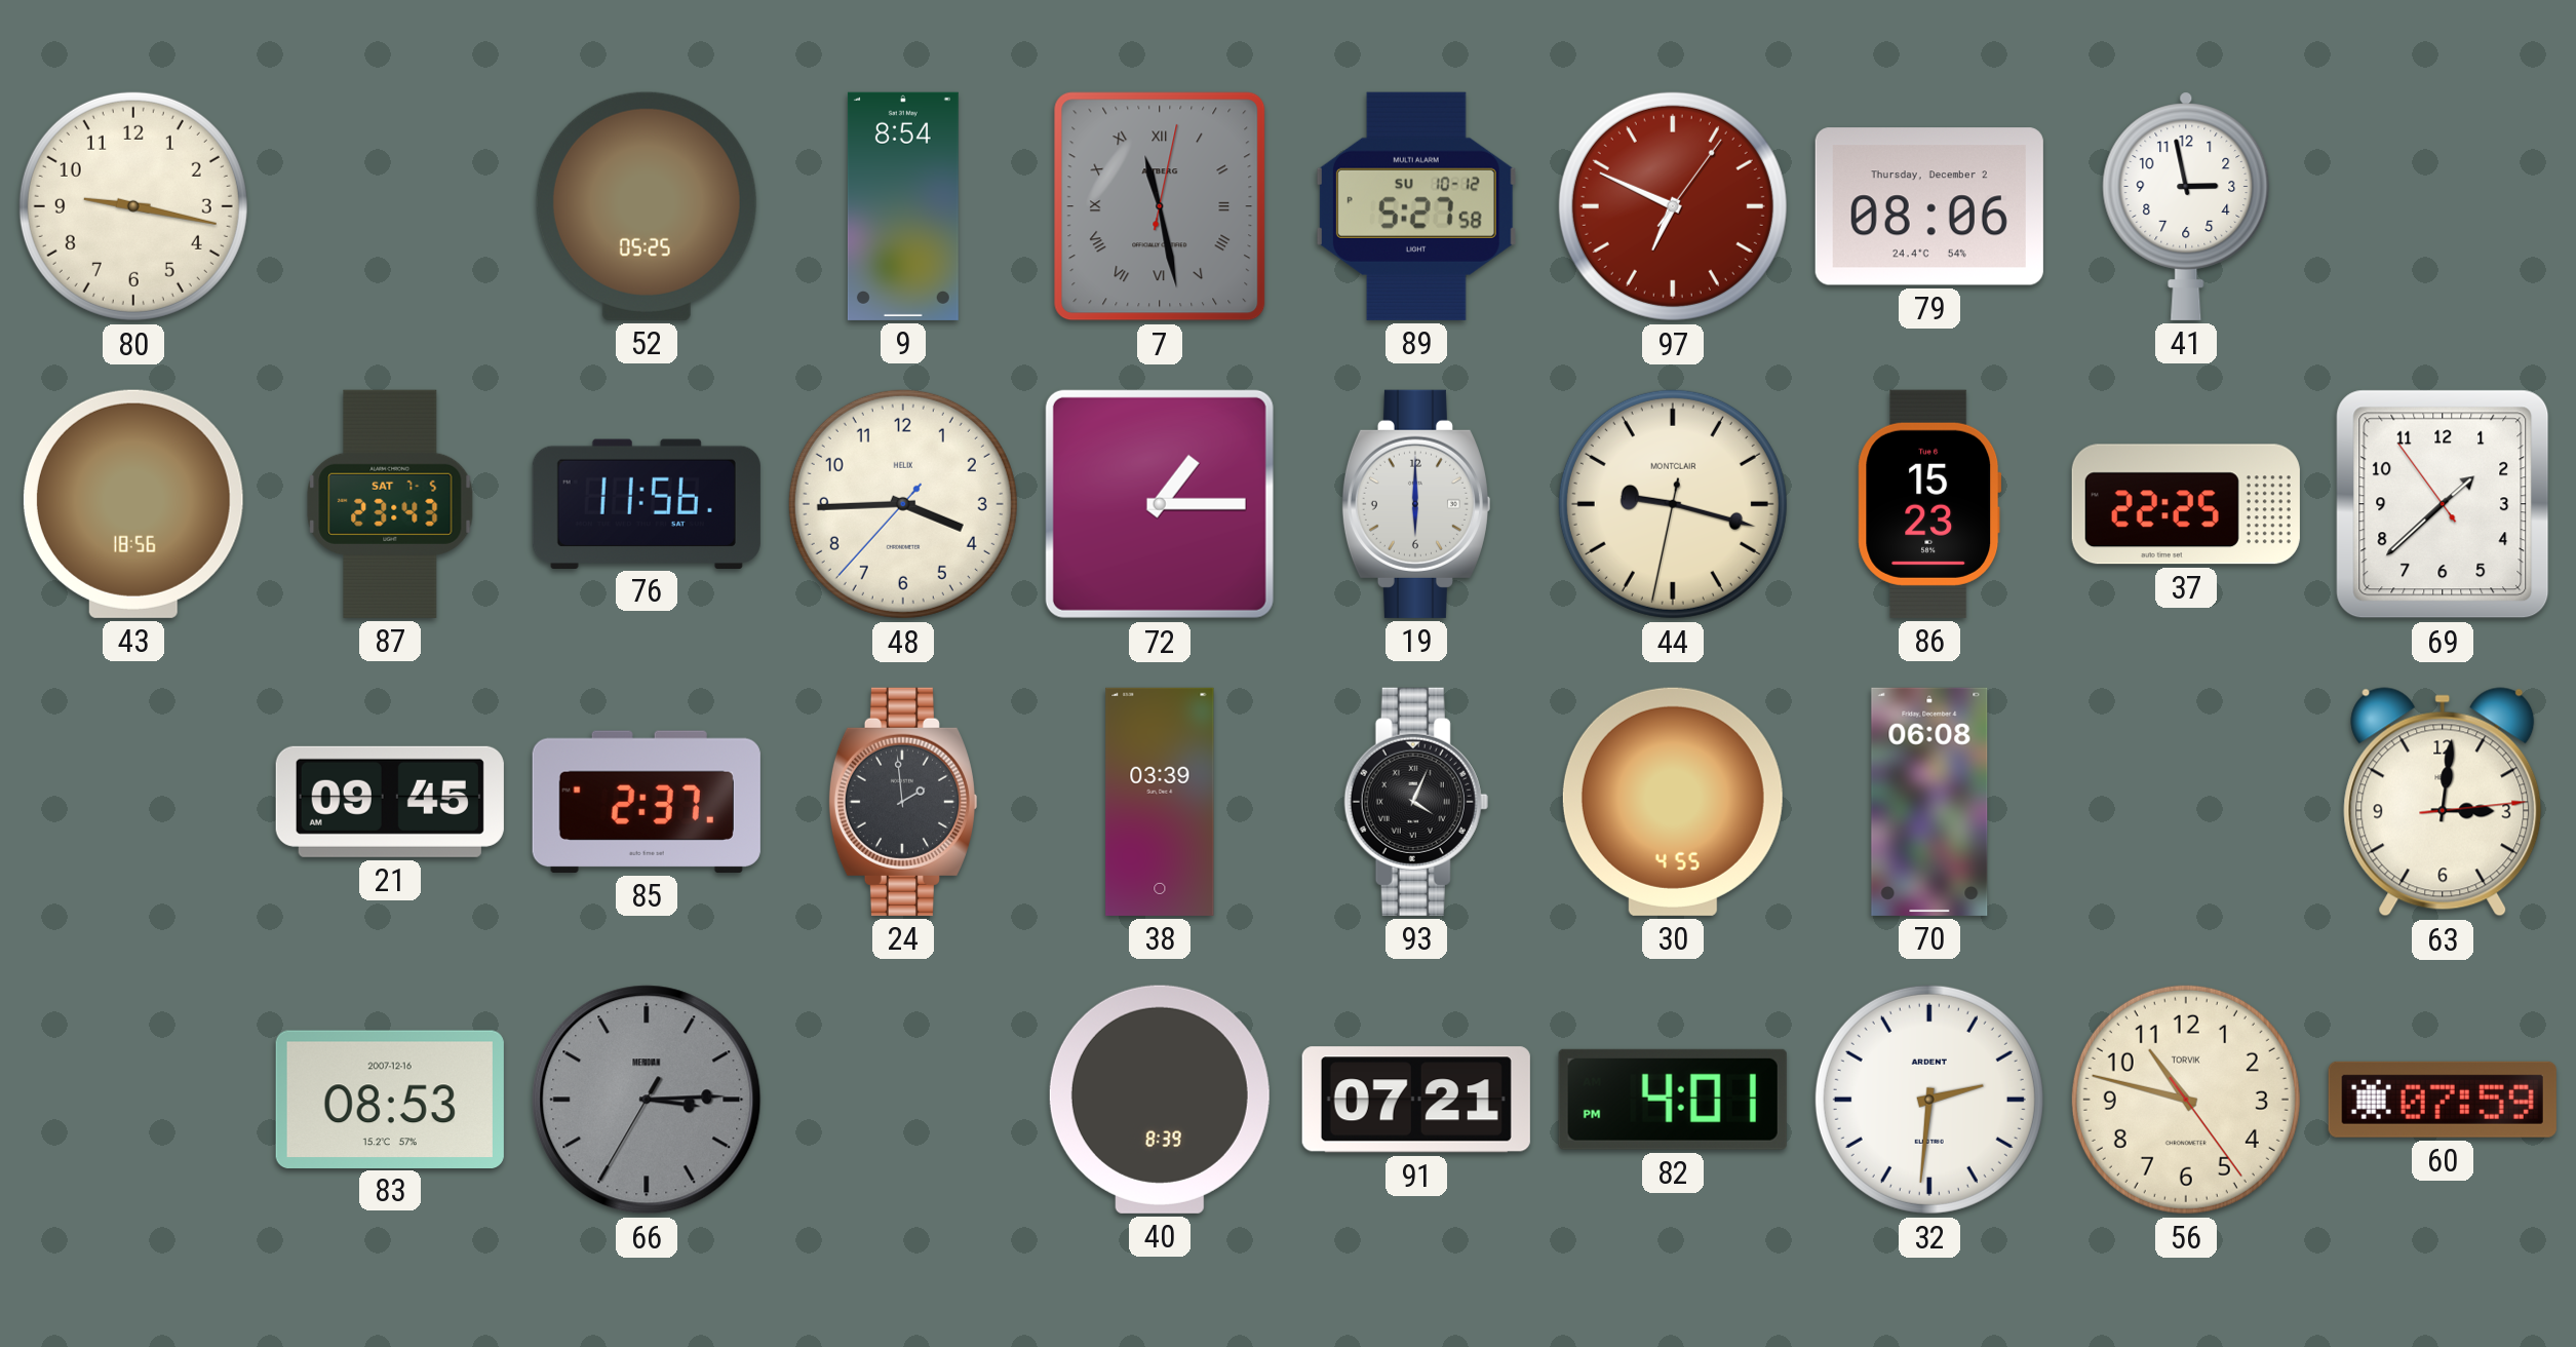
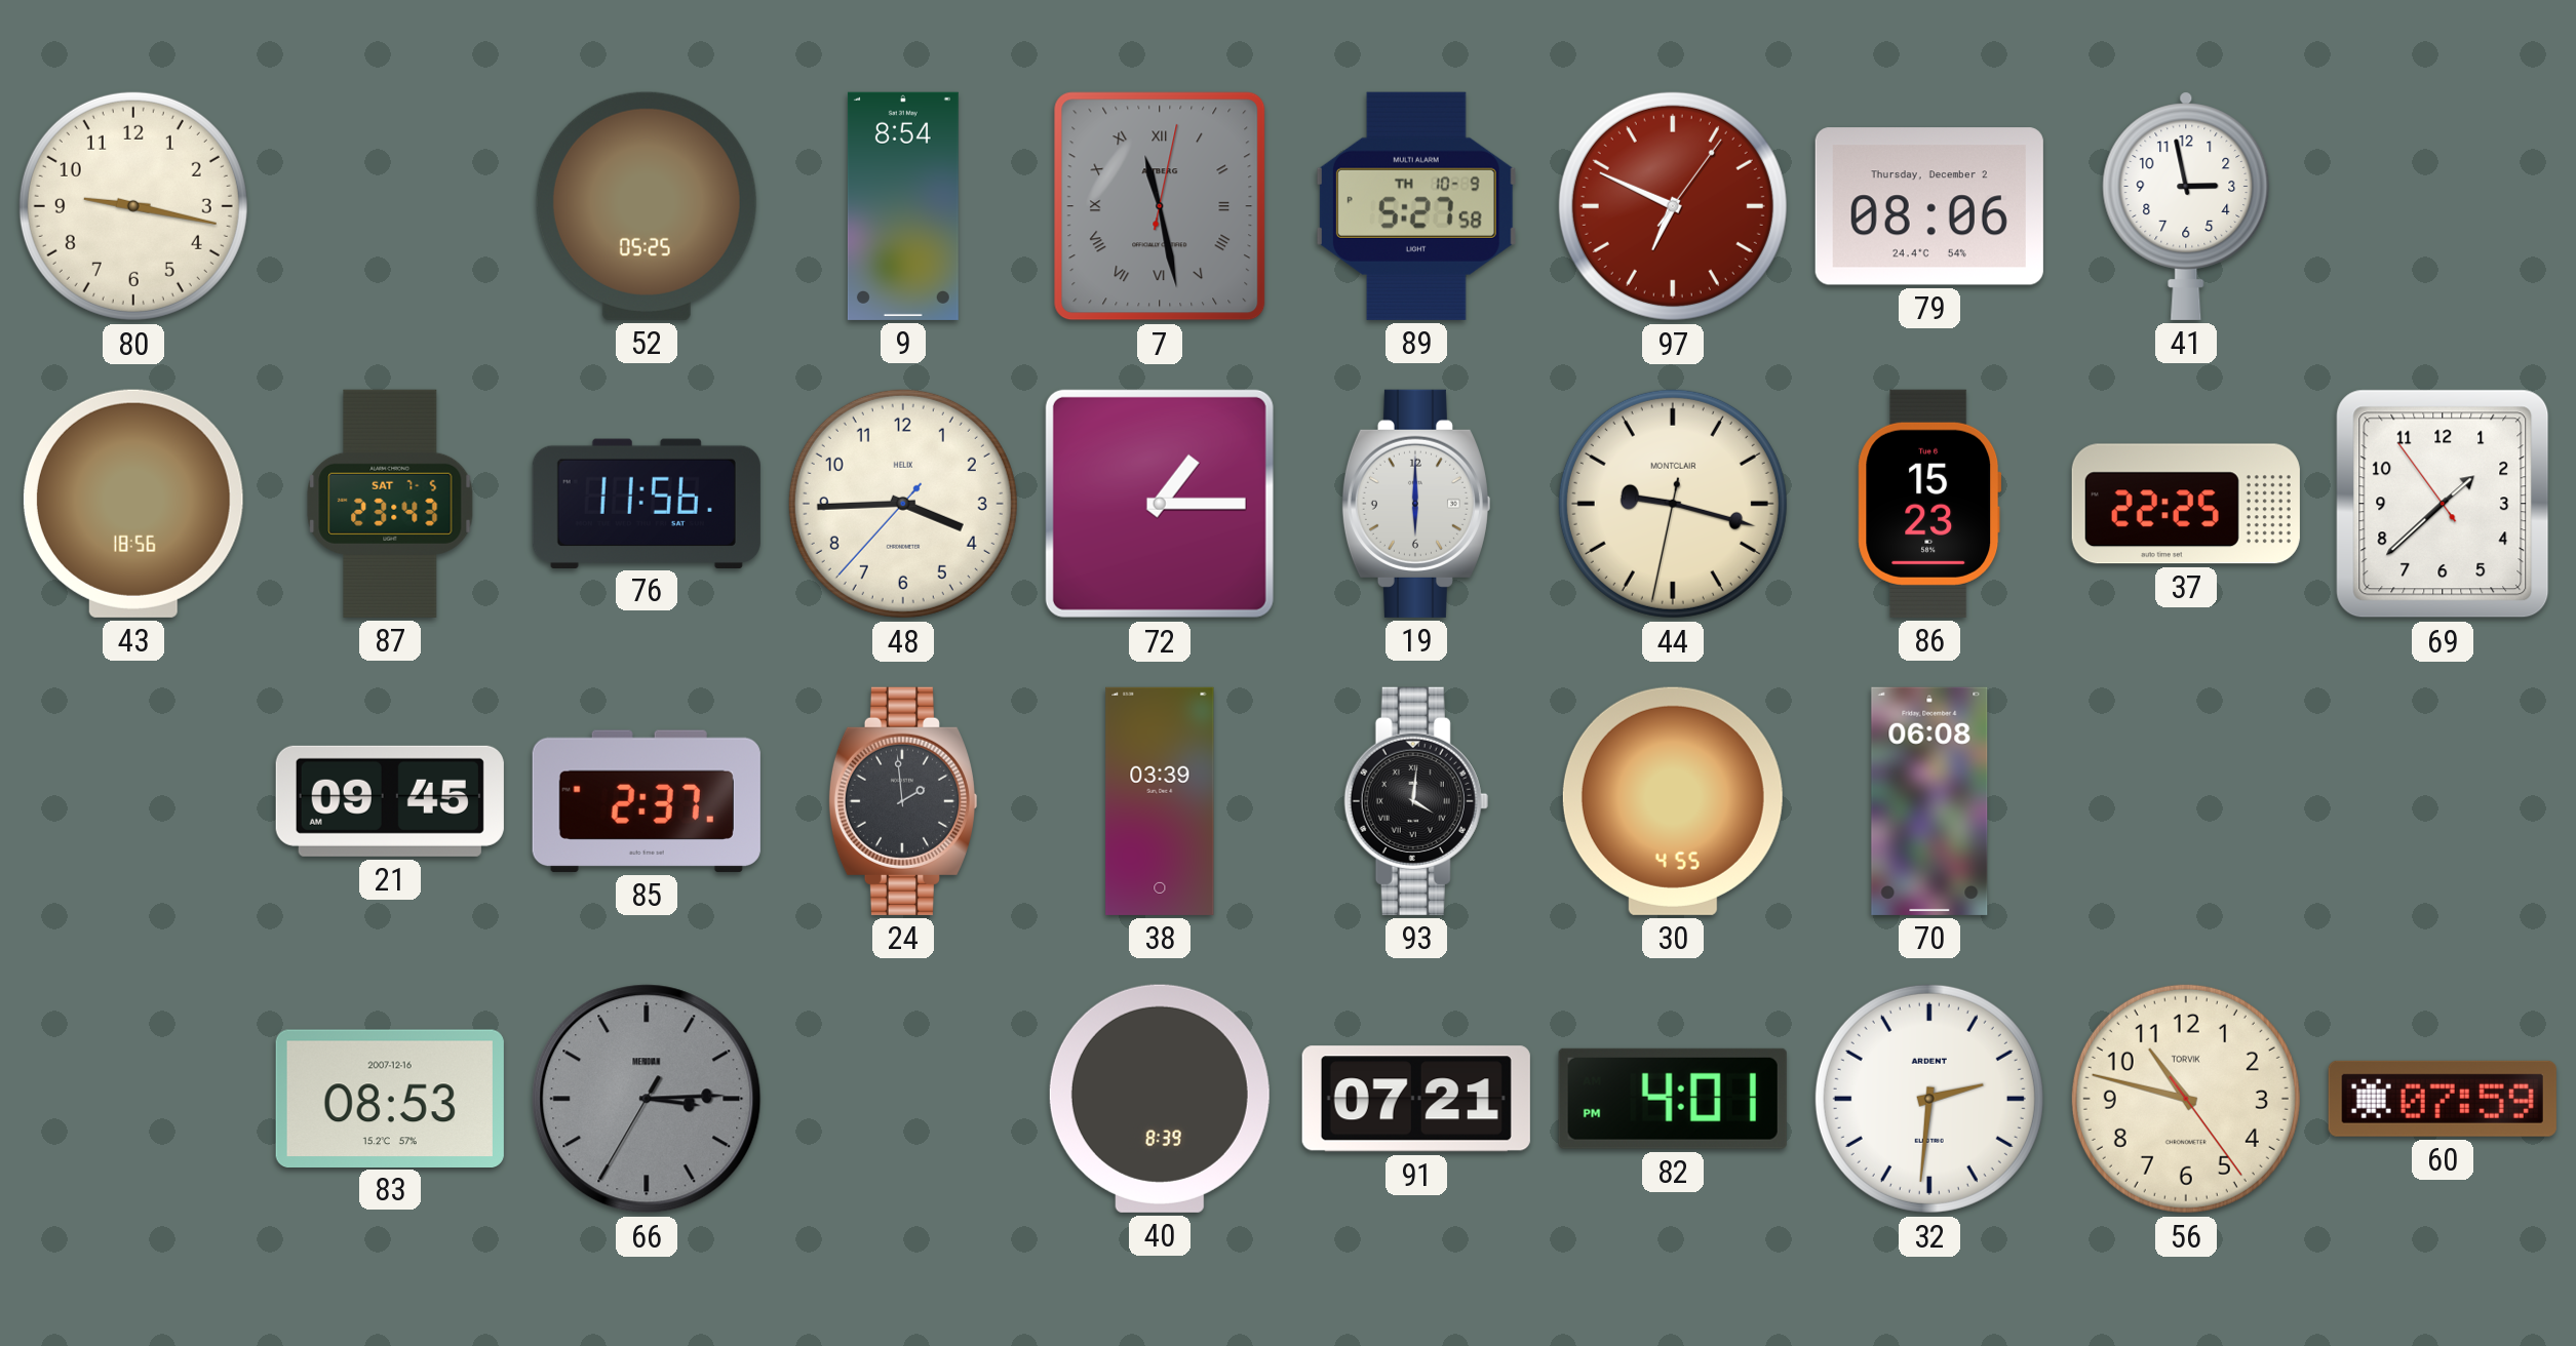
89 date: SU 10-12 -> TH 10-9
93: 4:04 -> 4:01
63: 3:01 -> none
